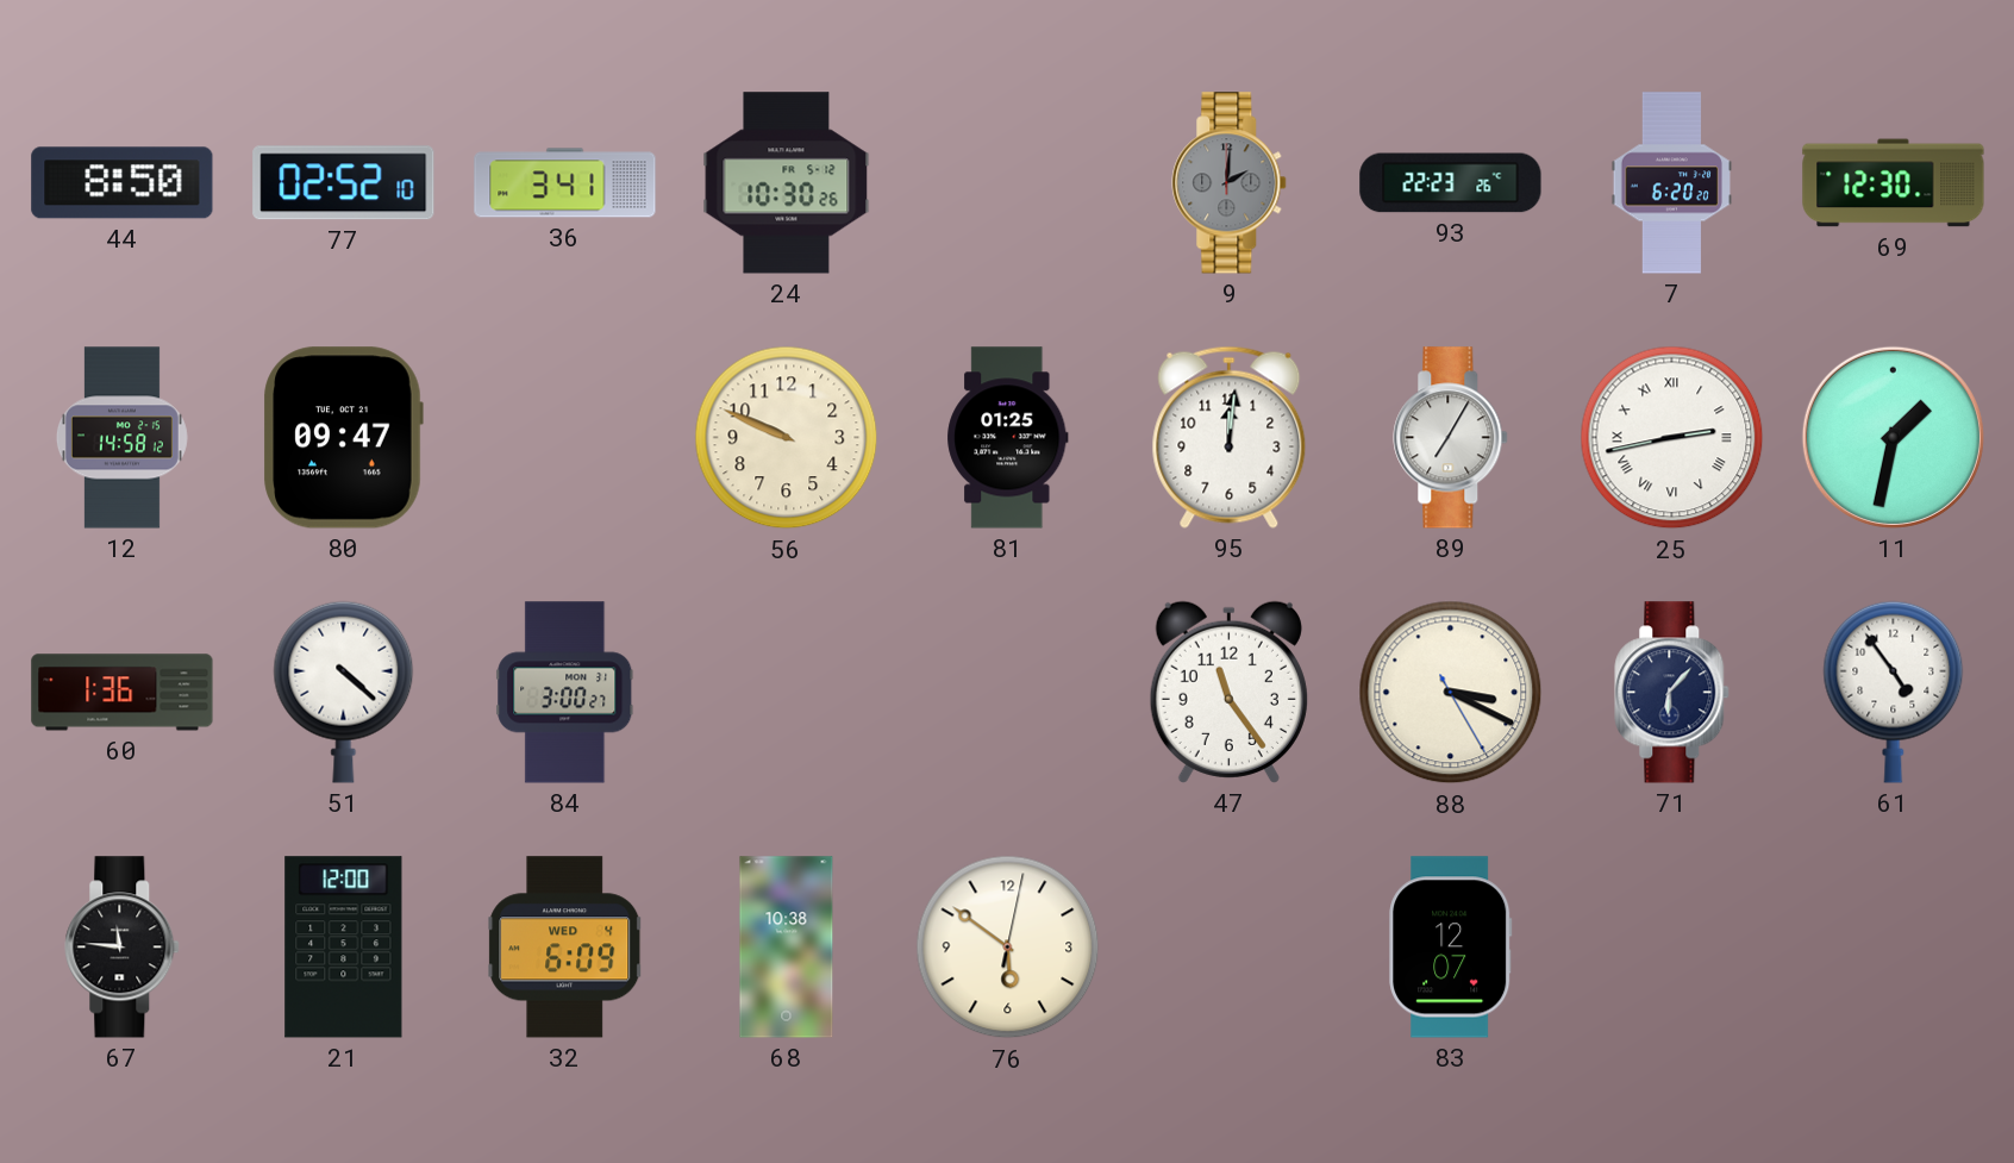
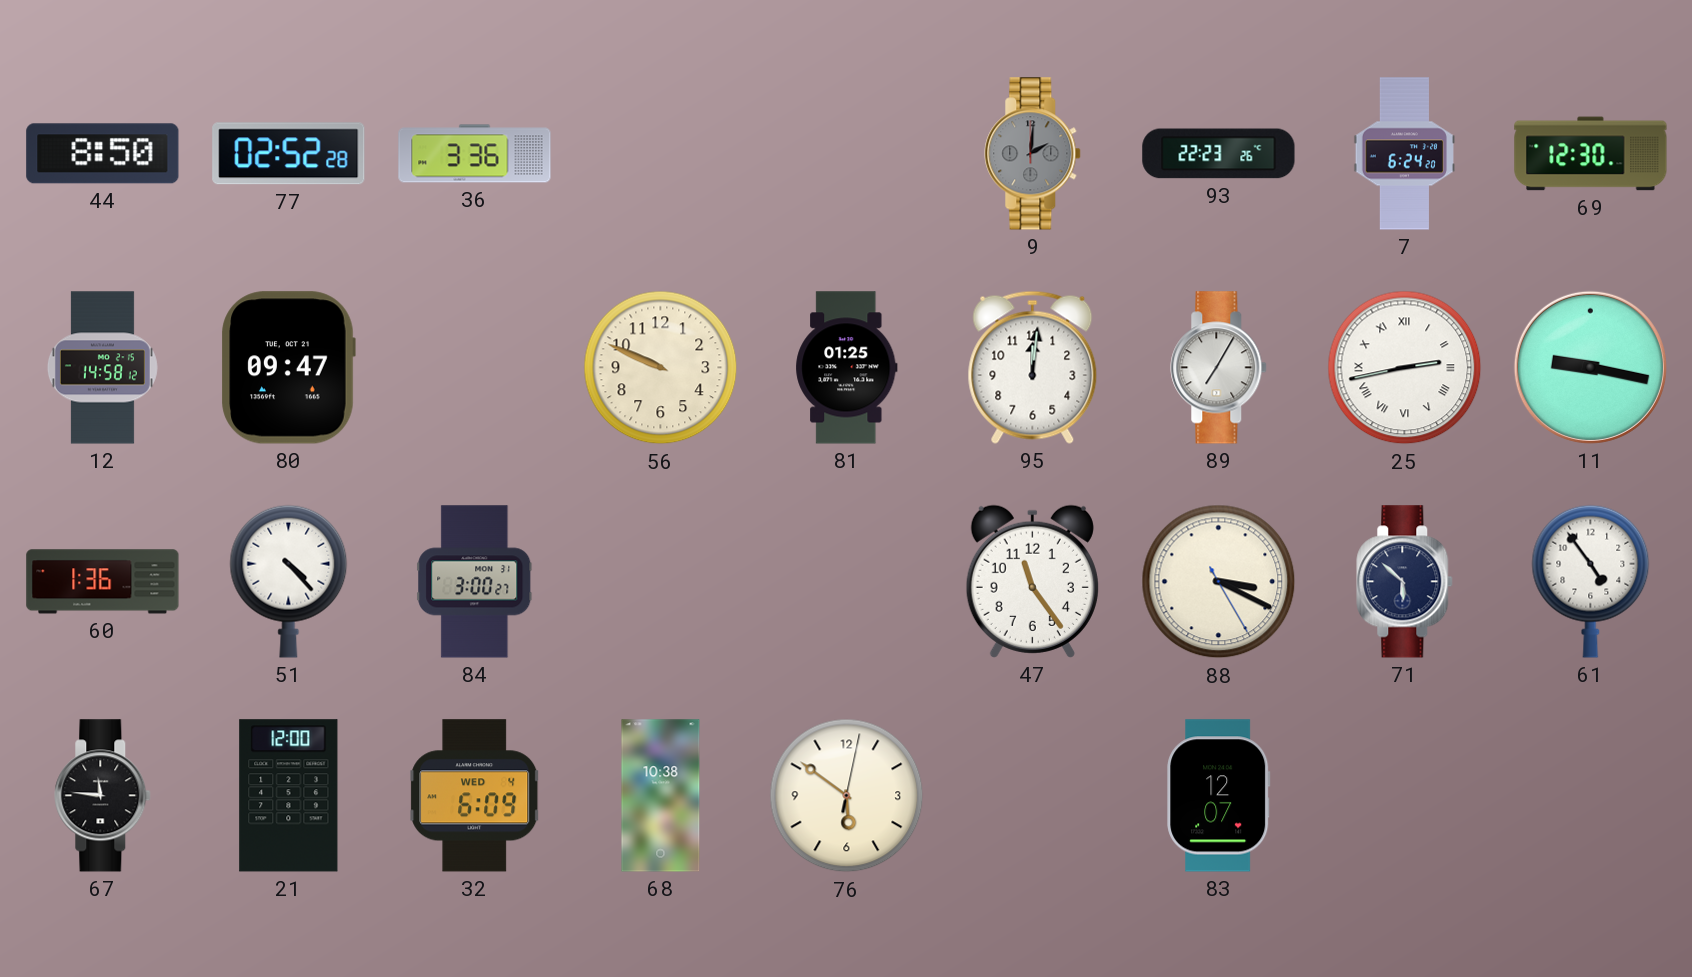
77: 02:52:10 -> 02:52:28
36: 3:41 -> 3:36
24: 10:30 -> none
7: 6:20 -> 6:24
11: 1:32 -> 9:17
51: 4:22 -> 4:23
71: 6:07 -> 5:52
